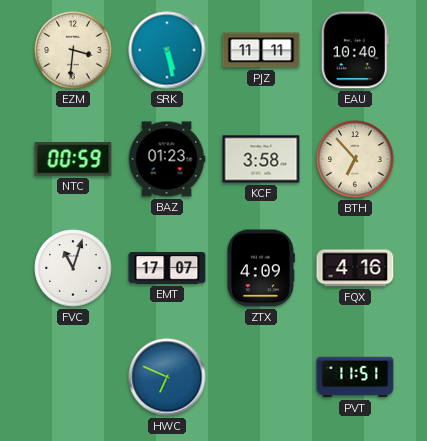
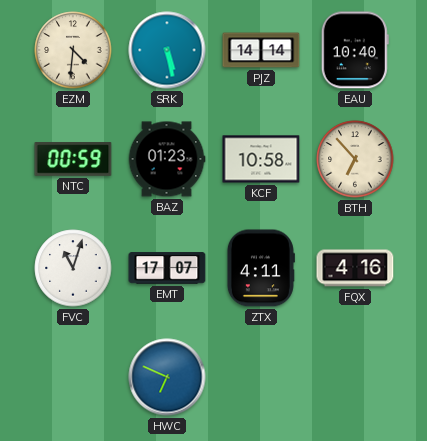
EZM: 3:31 -> 4:31
PJZ: 11:11 -> 14:14
KCF: 3:58 -> 10:58
ZTX: 4:09 -> 4:11
PVT: 11:51 -> none
